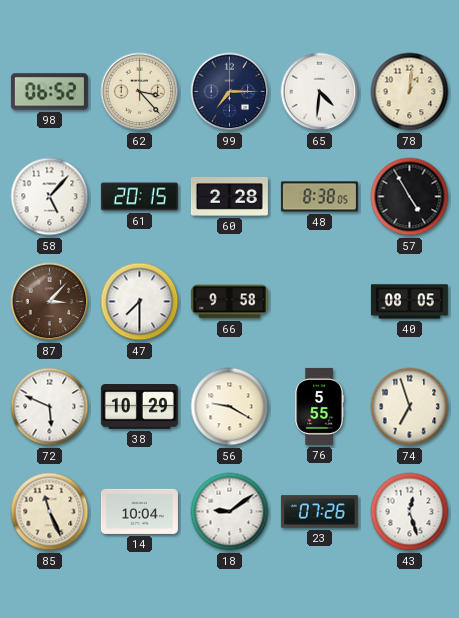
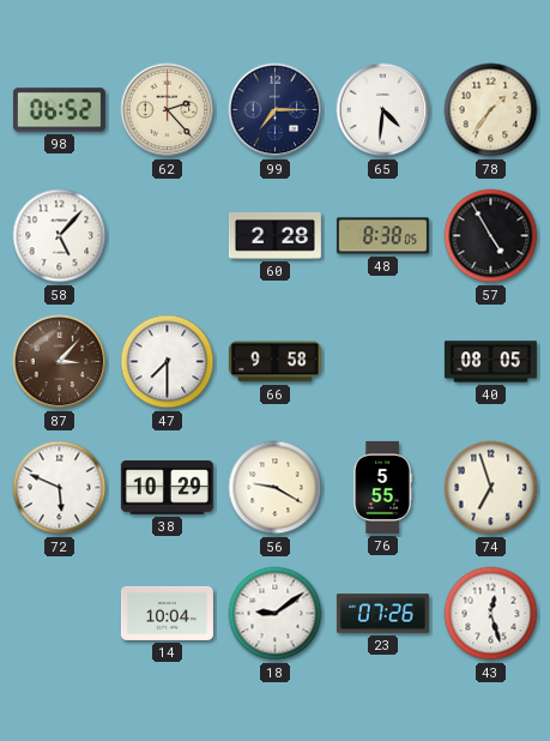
62: 3:23 -> 2:23
78: 1:01 -> 1:36
61: 20:15 -> none
85: 11:26 -> none
